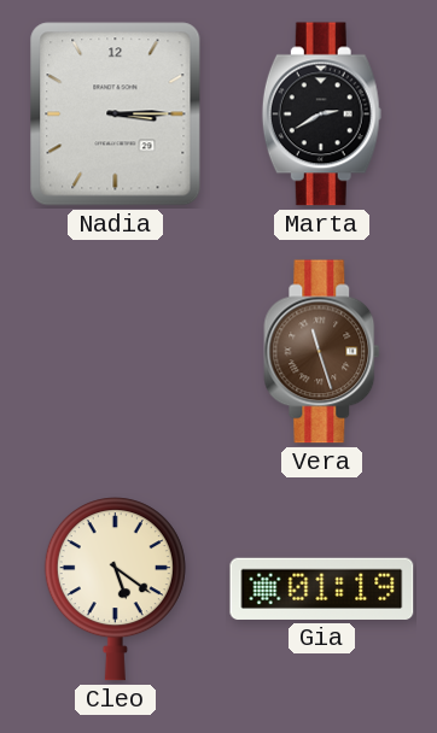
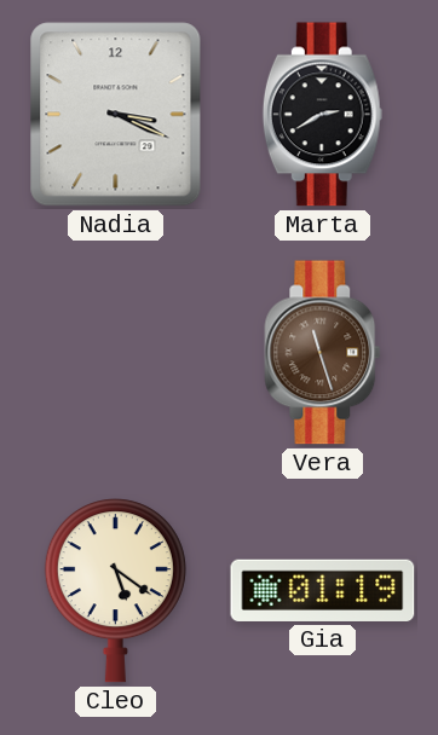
Nadia: 3:15 -> 3:19
